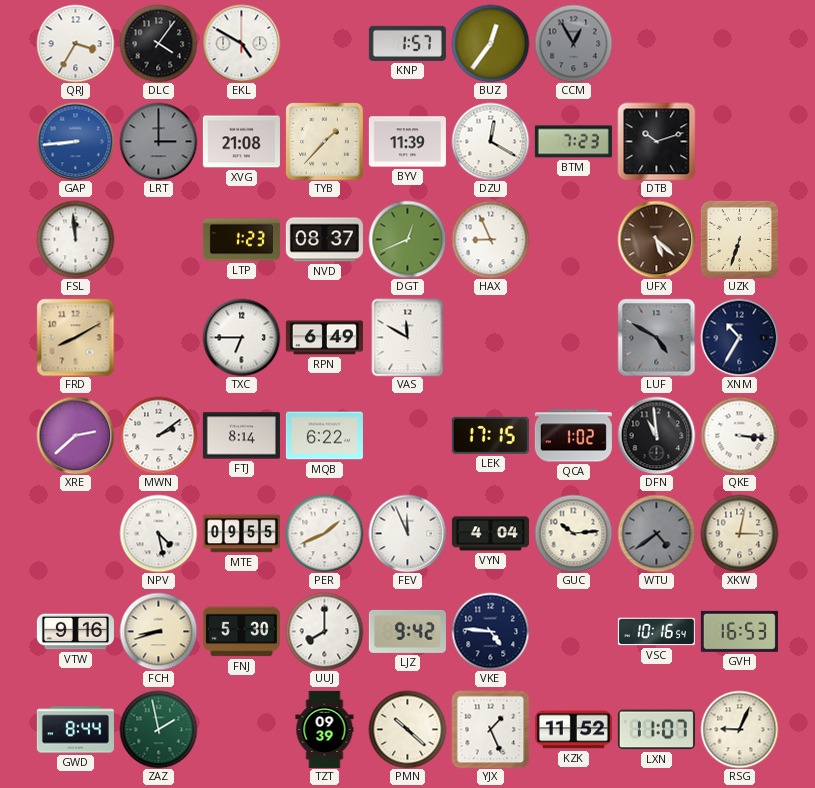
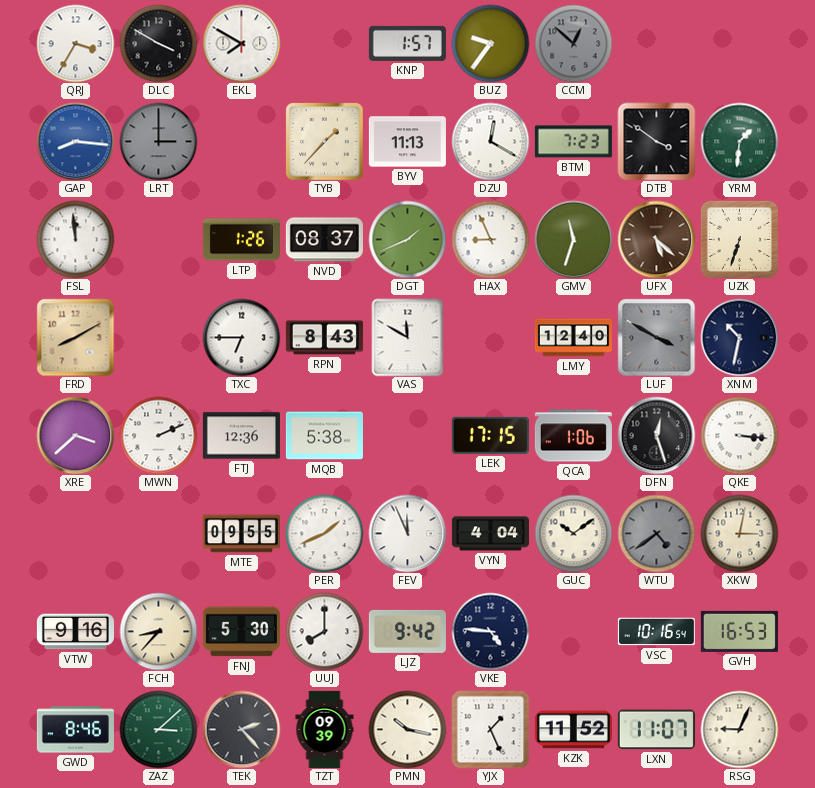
DLC: 4:06 -> 3:50
EKL: 4:50 -> 7:50
BUZ: 12:36 -> 9:36
CCM: 12:55 -> 12:52
GAP: 8:44 -> 8:16
XVG: 21:08 -> none
BYV: 11:39 -> 11:13
DTB: 10:12 -> 3:51
YRM: none -> 1:31
LTP: 1:23 -> 1:26
DGT: 12:41 -> 1:41
GMV: none -> 11:33
RPN: 6:49 -> 8:43
LMY: none -> 12:40
LUF: 4:50 -> 3:50
XNM: 10:35 -> 10:32
XRE: 2:38 -> 3:38
MWN: 2:09 -> 2:11
FTJ: 8:14 -> 12:36
MQB: 6:22 -> 5:38
QCA: 1:02 -> 1:06
DFN: 10:59 -> 12:27
NPV: 4:28 -> none
GUC: 10:14 -> 10:09
FCH: 8:42 -> 8:37
GWD: 8:44 -> 8:46
ZAZ: 1:58 -> 3:08
TEK: none -> 2:23
PMN: 10:22 -> 10:17
